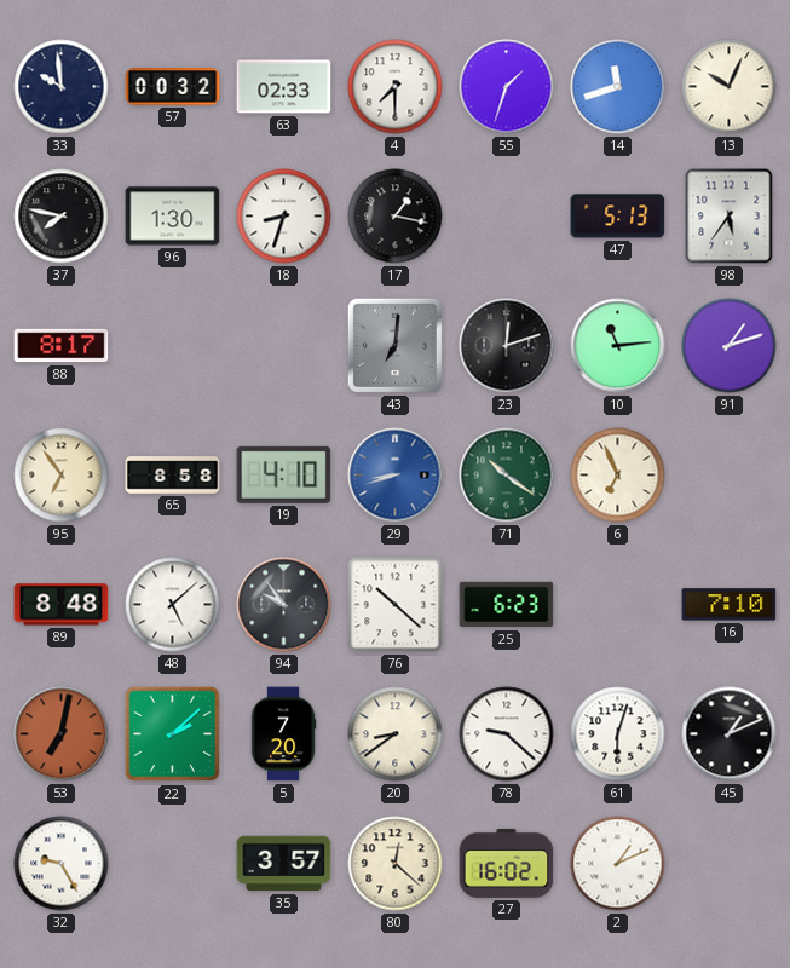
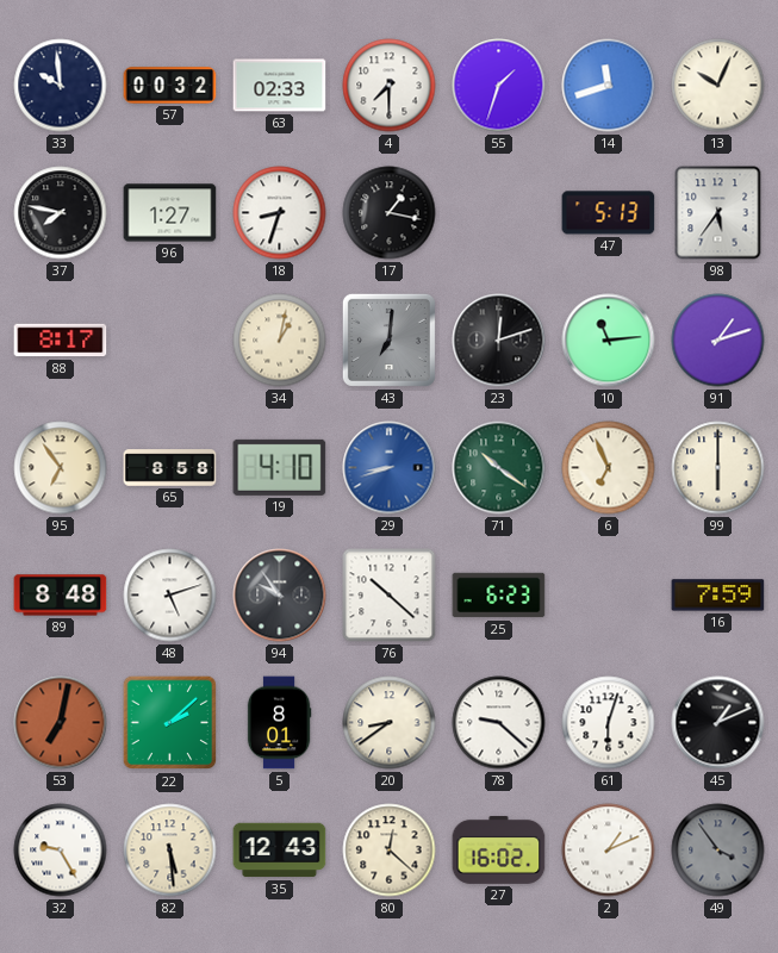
96: 1:30 -> 1:27
34: none -> 1:02
99: none -> 6:00
48: 5:08 -> 5:12
16: 7:10 -> 7:59
5: 7:20 -> 8:01
82: none -> 5:29
35: 3:57 -> 12:43
49: none -> 3:54
